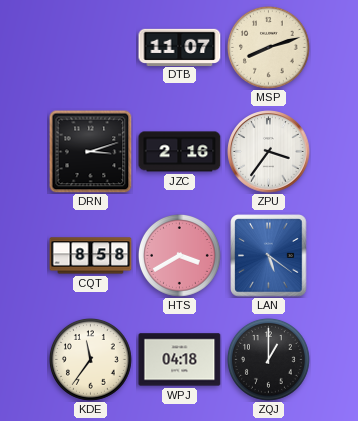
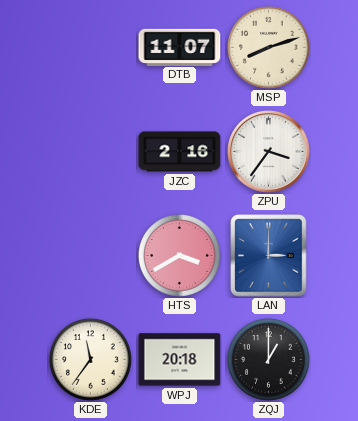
DRN: 3:12 -> none
CQT: 8:58 -> none
LAN: 5:21 -> 3:00
WPJ: 04:18 -> 20:18
